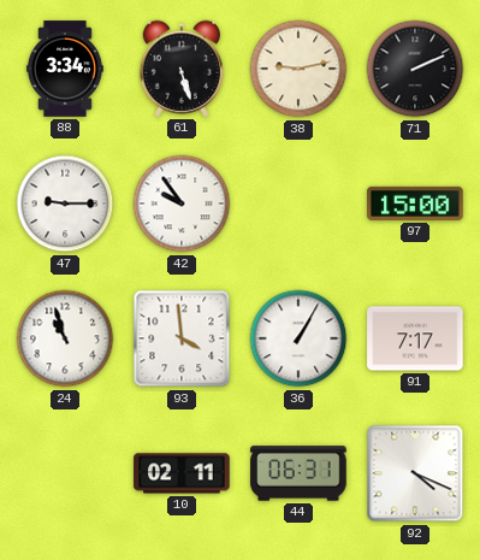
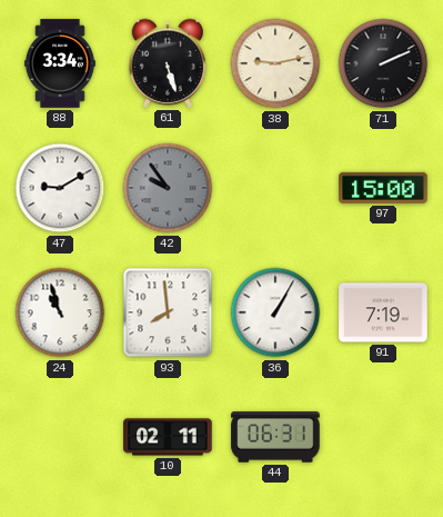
47: 9:15 -> 9:10
42 dial: white -> grey
93: 3:59 -> 7:59
91: 7:17 -> 7:19
92: 4:19 -> none
